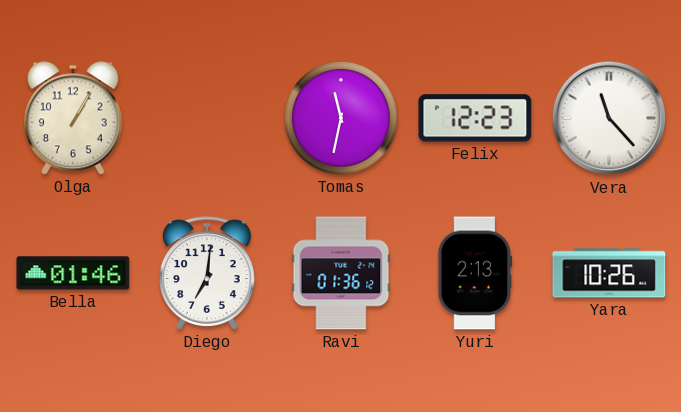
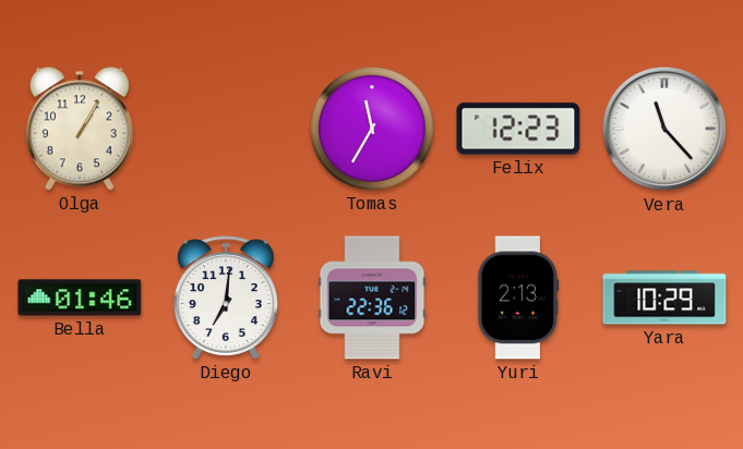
Tomas: 11:32 -> 11:35
Ravi: 01:36 -> 22:36
Yara: 10:26 -> 10:29
